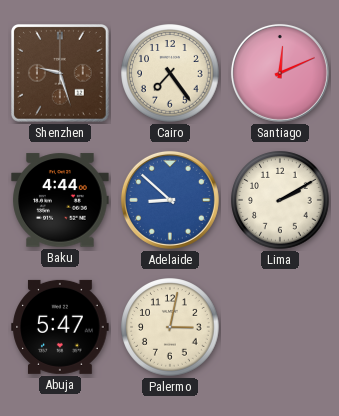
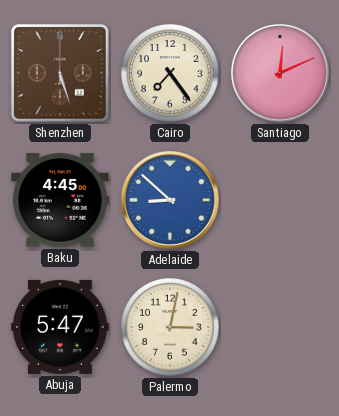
Shenzhen: 9:27 -> 5:27
Baku: 4:44 -> 4:45
Lima: 2:10 -> none
